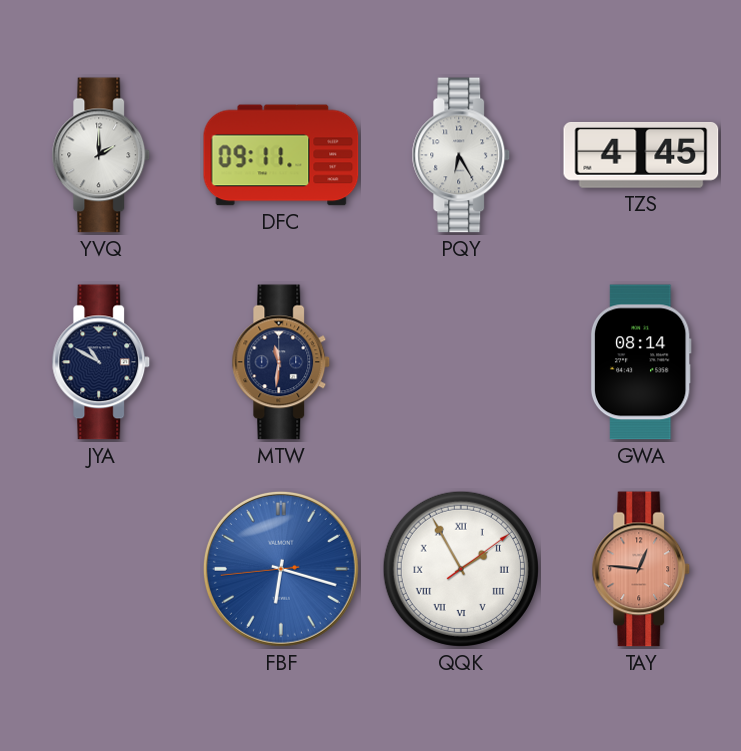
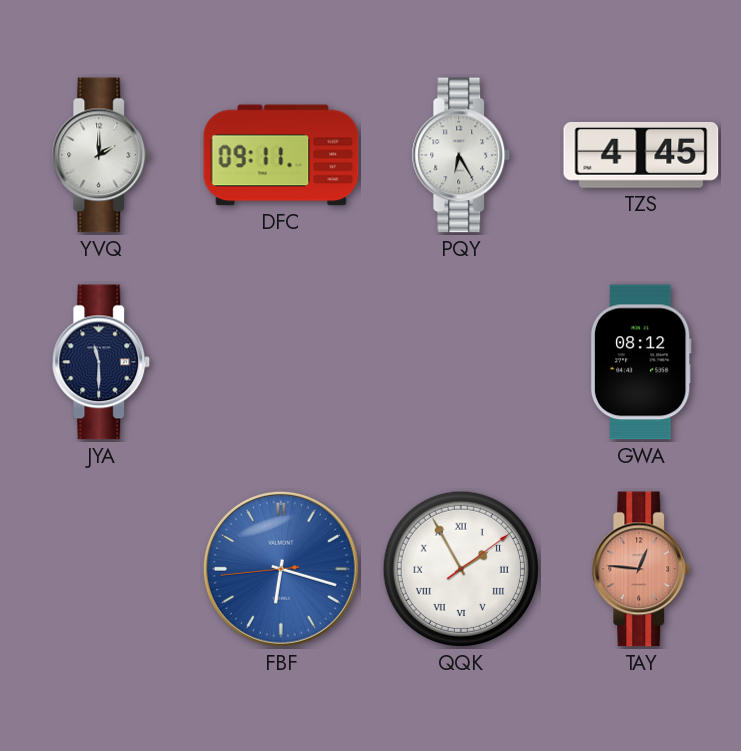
JYA: 10:50 -> 11:30
MTW: 11:31 -> none
GWA: 08:14 -> 08:12
